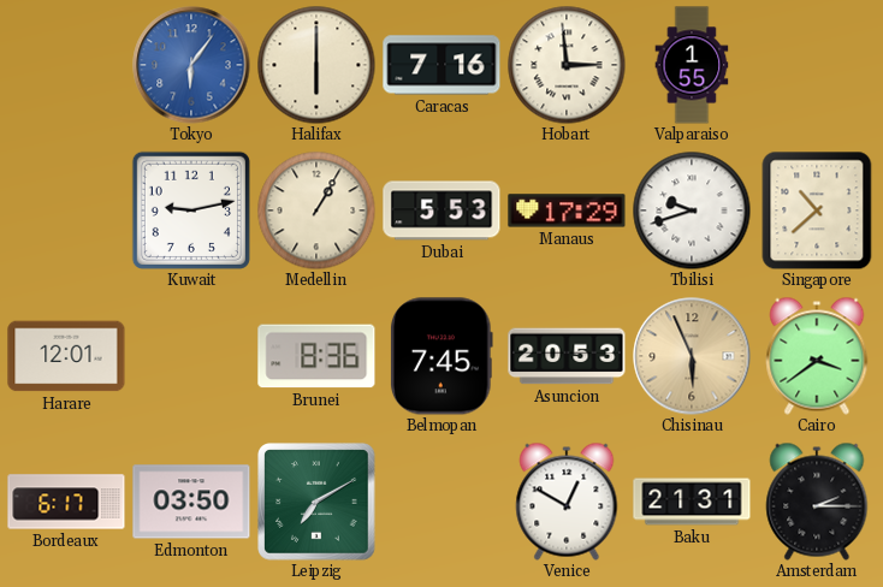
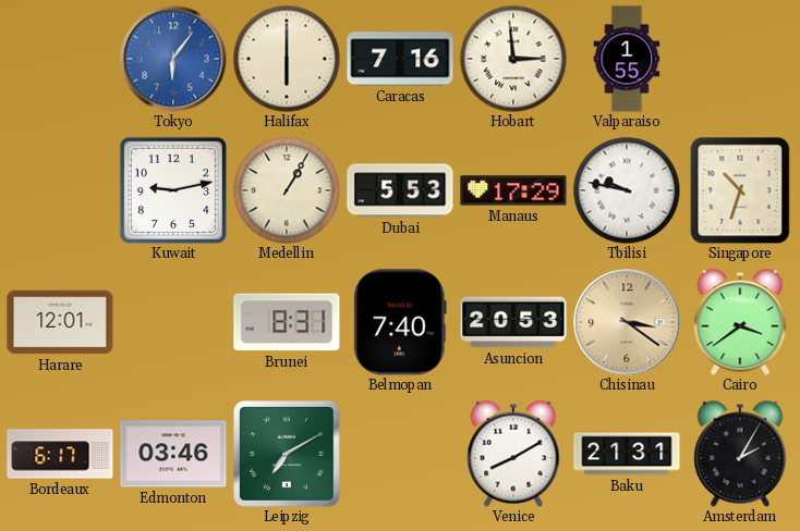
Tbilisi: 9:42 -> 9:47
Singapore: 10:38 -> 10:33
Brunei: 8:36 -> 8:31
Belmopan: 7:45 -> 7:40
Chisinau: 5:56 -> 3:21
Edmonton: 03:50 -> 03:46
Venice: 12:50 -> 8:10
Amsterdam: 2:15 -> 2:05
